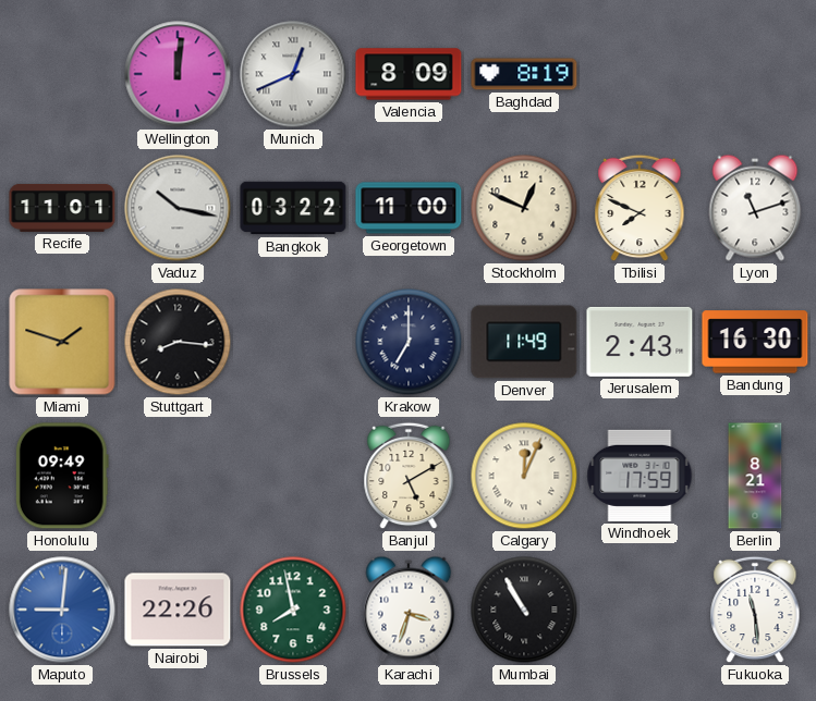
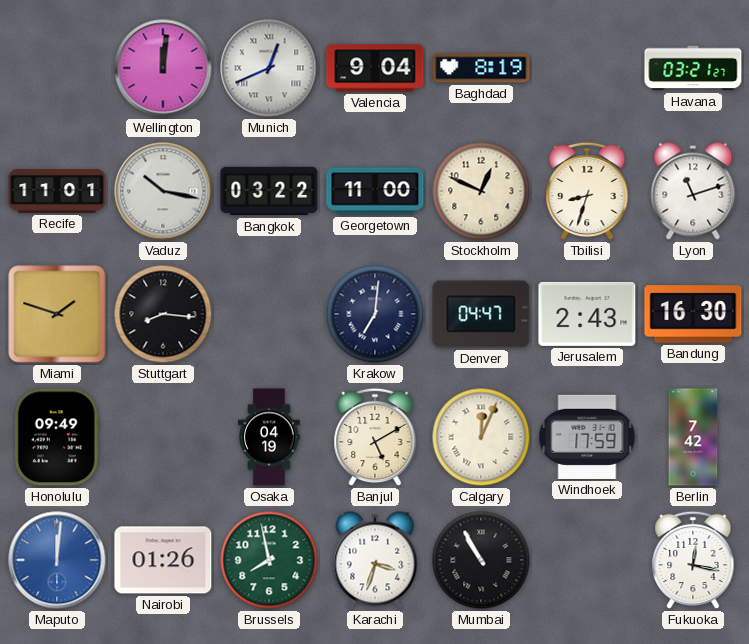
Valencia: 8:09 -> 9:04
Havana: none -> 03:21
Tbilisi: 7:49 -> 8:33
Krakow: 7:00 -> 7:01
Denver: 11:49 -> 04:47
Osaka: none -> 04:19
Berlin: 8:21 -> 7:42
Maputo: 9:01 -> 12:01
Nairobi: 22:26 -> 01:26
Fukuoka: 11:29 -> 12:17
